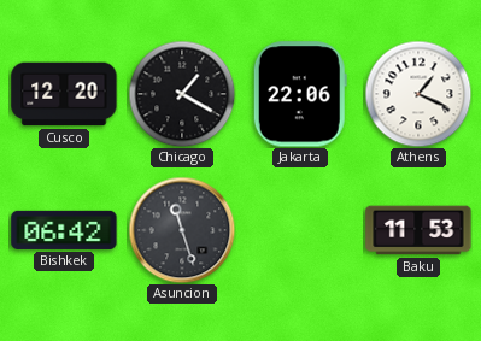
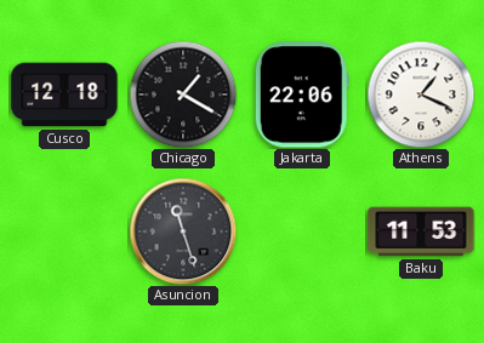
Cusco: 12:20 -> 12:18
Bishkek: 06:42 -> none
